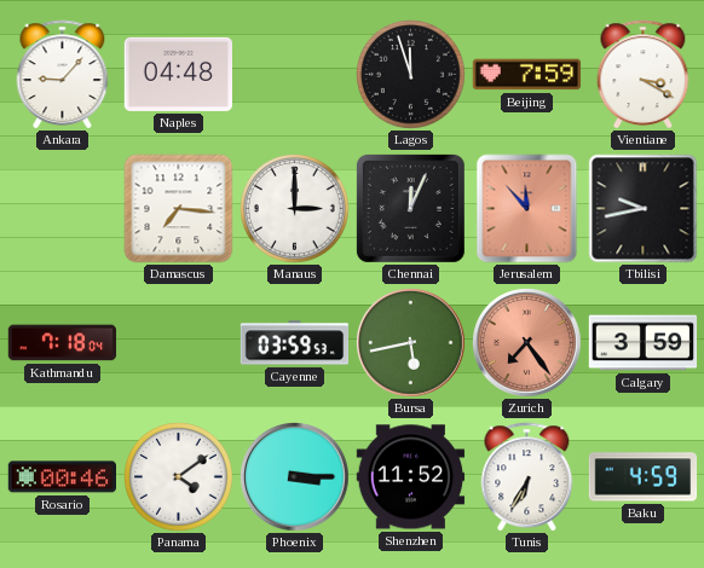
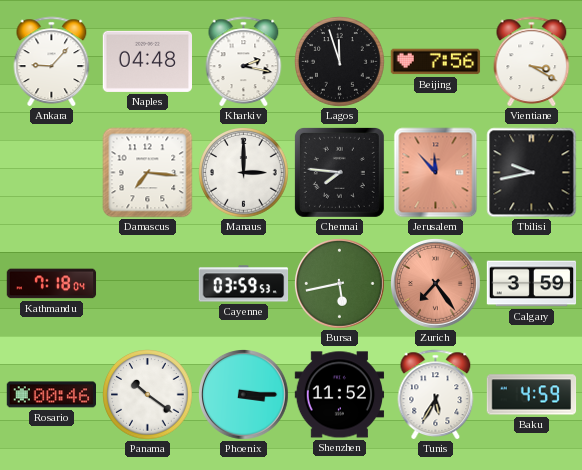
Kharkiv: none -> 2:17
Beijing: 7:59 -> 7:56
Chennai: 12:04 -> 7:46
Panama: 4:09 -> 10:21
Tunis: 6:35 -> 5:35
